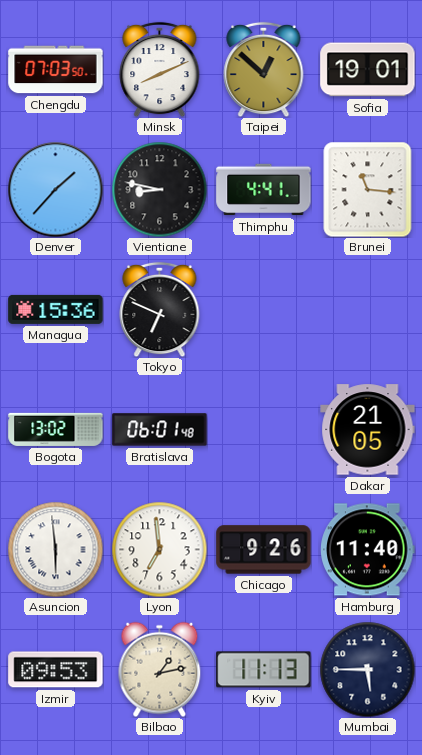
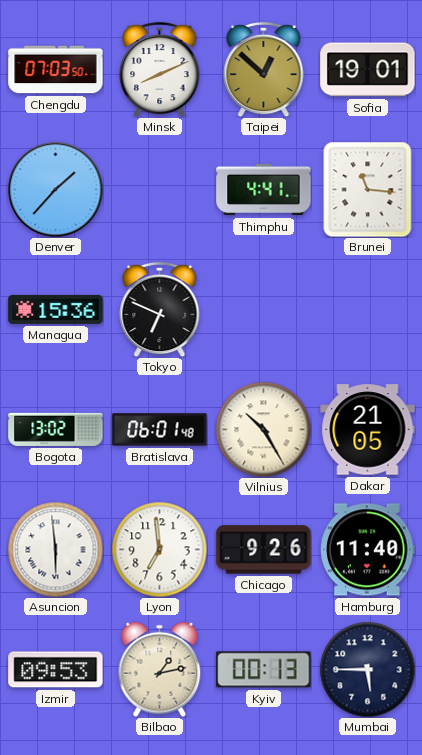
Vientiane: 8:47 -> none
Vilnius: none -> 10:25
Kyiv: 11:13 -> 00:13
